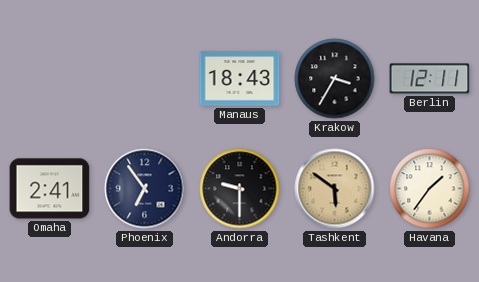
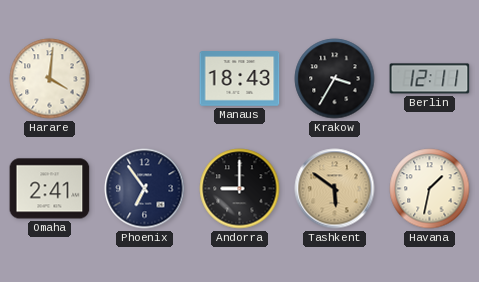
Harare: none -> 4:01
Andorra: 9:30 -> 9:00
Havana: 1:36 -> 1:32
